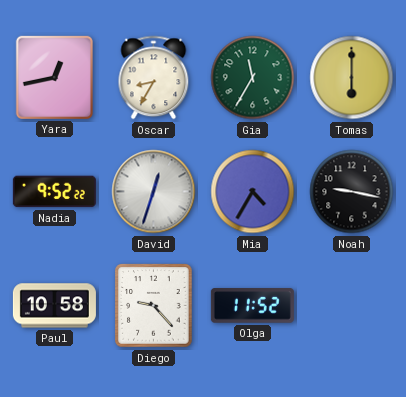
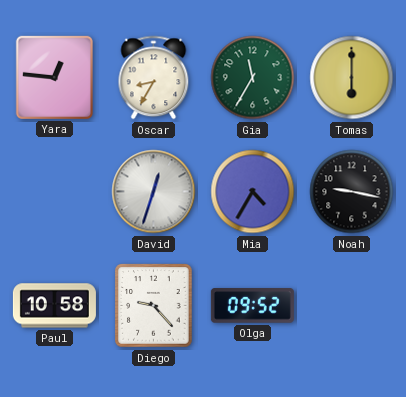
Yara: 12:43 -> 12:46
Nadia: 9:52 -> none
Olga: 11:52 -> 09:52
